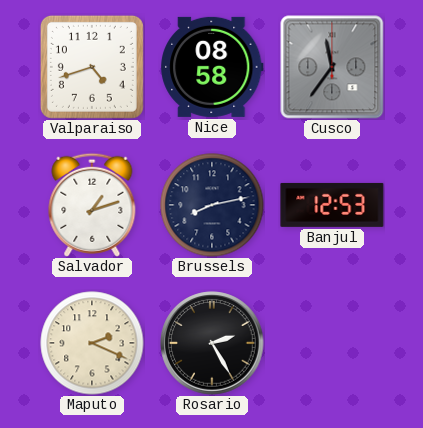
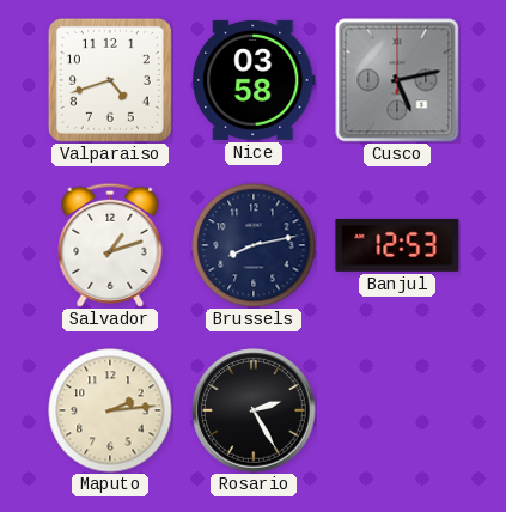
Nice: 08:58 -> 03:58
Cusco: 11:36 -> 5:13
Maputo: 2:19 -> 2:14
